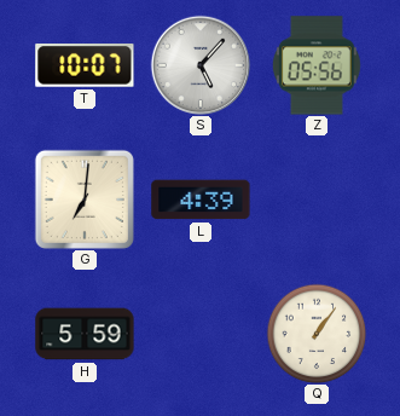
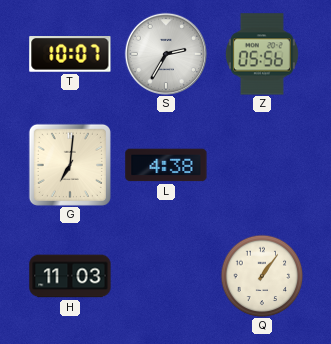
S: 5:07 -> 2:35
L: 4:39 -> 4:38
H: 5:59 -> 11:03
